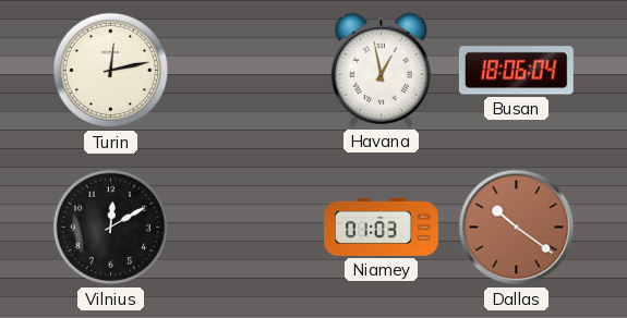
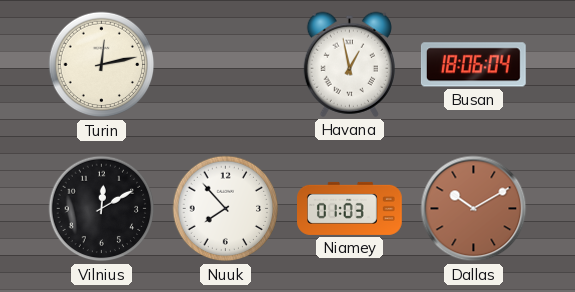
Nuuk: none -> 7:53
Dallas: 10:21 -> 10:10
